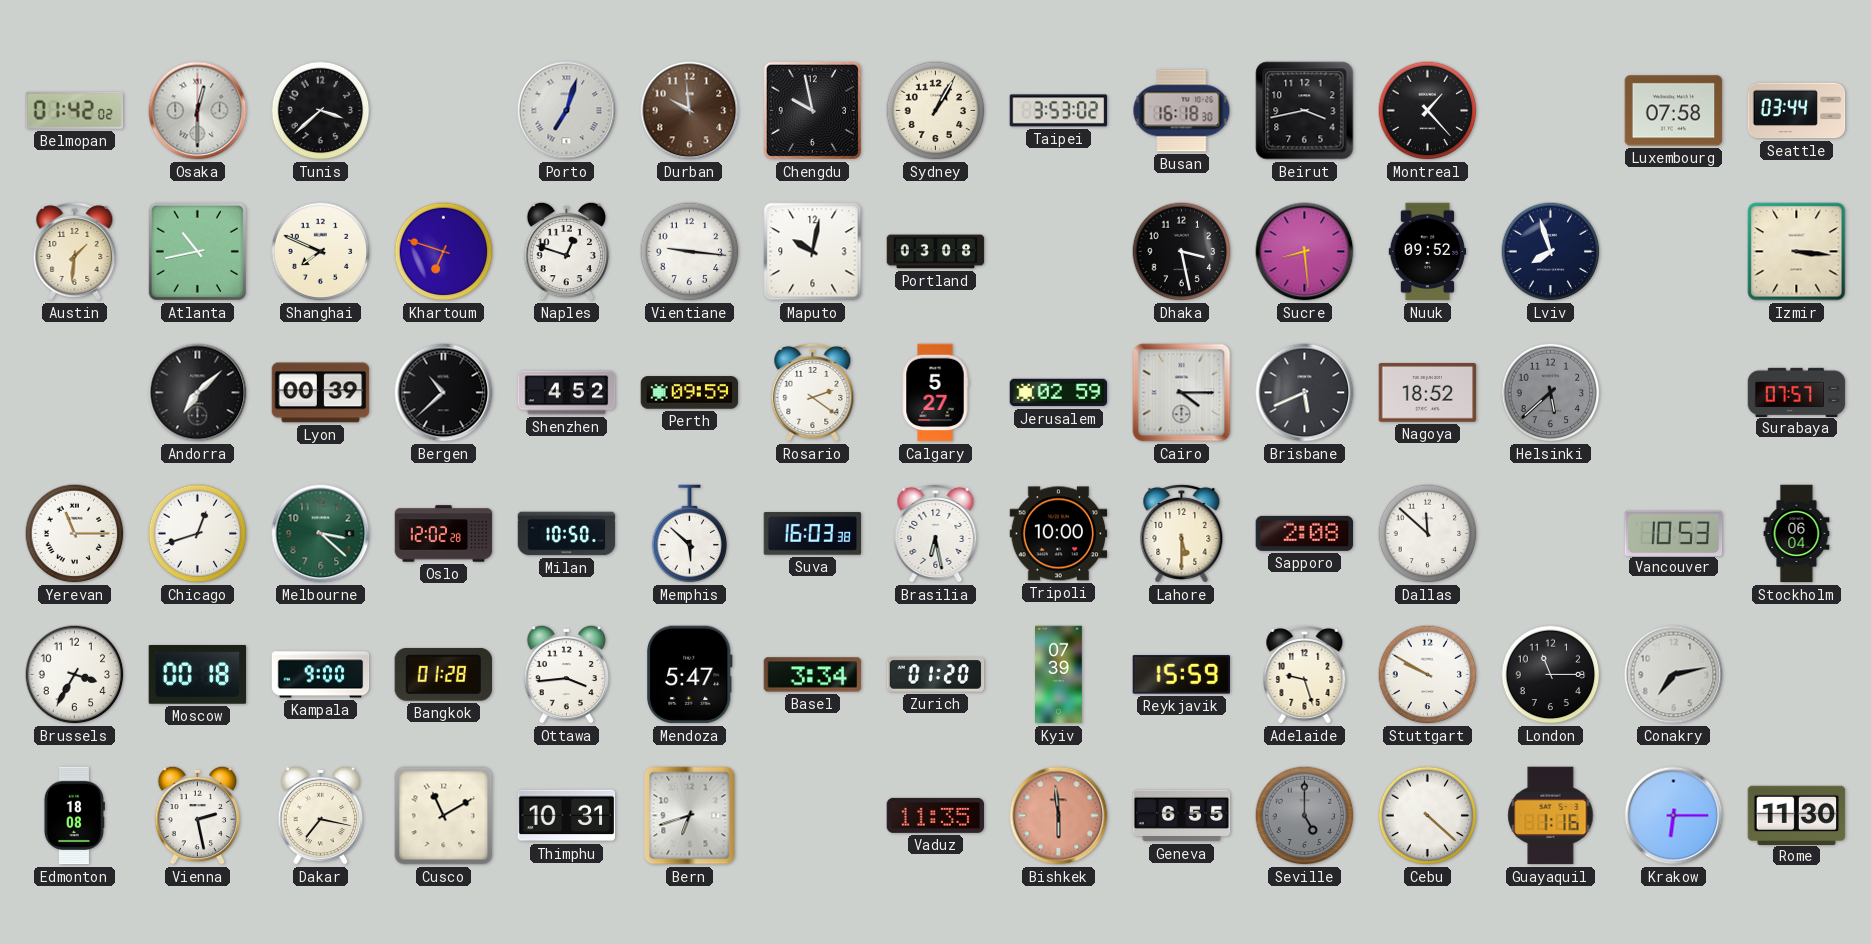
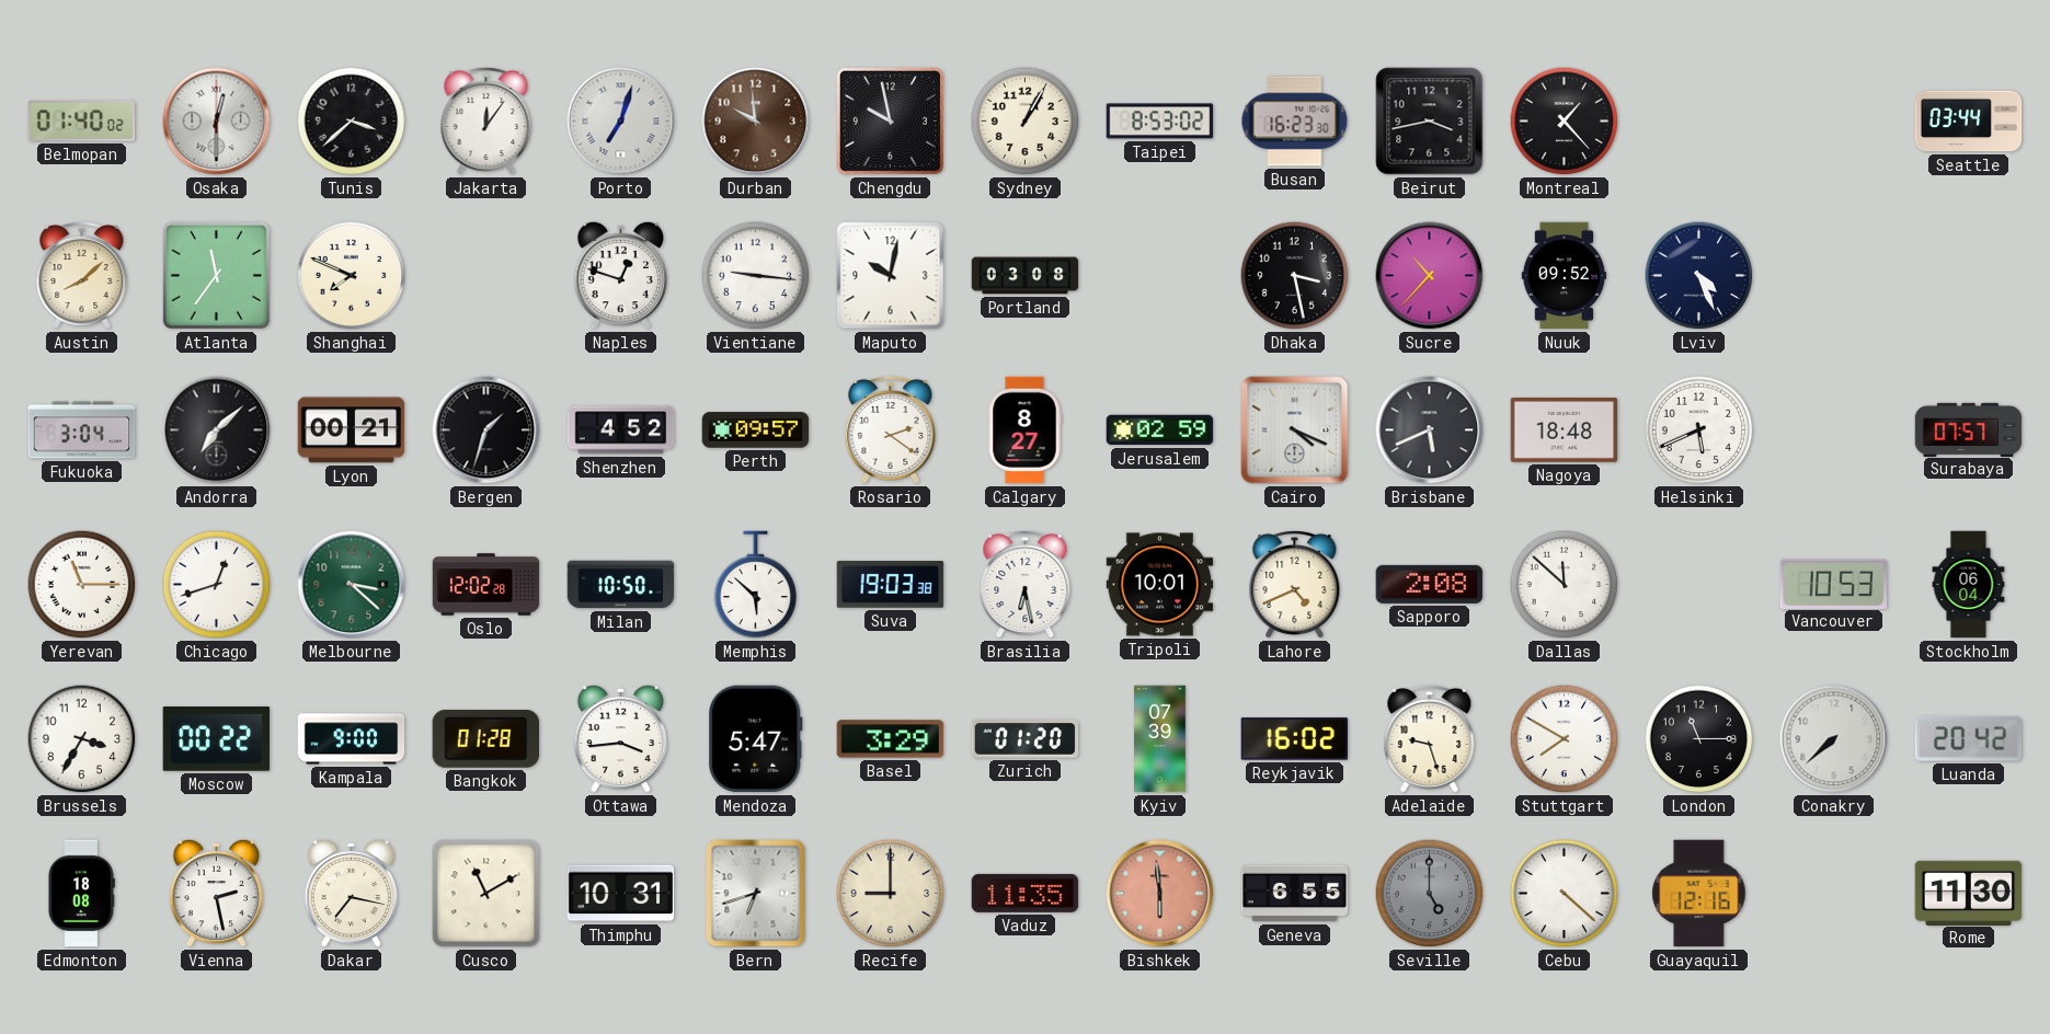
Belmopan: 01:42 -> 01:40
Jakarta: none -> 12:06
Taipei: 3:53 -> 8:53
Busan: 16:18 -> 16:23
Luxembourg: 07:58 -> none
Austin: 1:31 -> 8:08
Atlanta: 10:43 -> 11:36
Khartoum: 6:48 -> none
Sucre: 8:29 -> 10:37
Lviv: 7:57 -> 4:26
Izmir: 3:16 -> none
Fukuoka: none -> 3:04
Lyon: 00:39 -> 00:21
Bergen: 10:38 -> 1:33
Perth: 09:59 -> 09:57
Calgary: 5:27 -> 8:27
Cairo: 4:15 -> 4:19
Nagoya: 18:52 -> 18:48
Helsinki: 5:38 -> 5:41
Helsinki dial: grey -> white
Suva: 16:03 -> 19:03
Tripoli: 10:00 -> 10:01
Lahore: 5:30 -> 4:41
Moscow: 00:18 -> 00:22
Basel: 3:34 -> 3:29
Reykjavik: 15:59 -> 16:02
Stuttgart: 9:50 -> 7:50
Conakry: 7:13 -> 7:38
Luanda: none -> 20:42
Recife: none -> 9:00
Guayaquil: 1:16 -> 12:16
Krakow: 6:15 -> none
